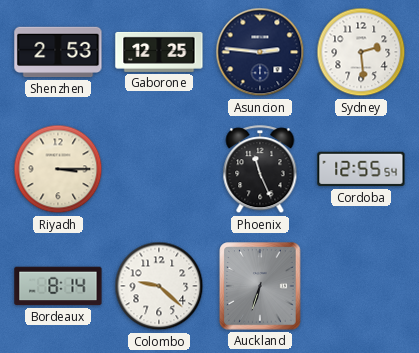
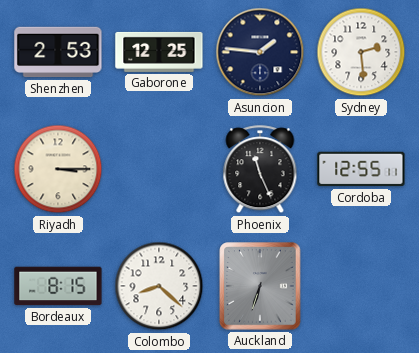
Asuncion: 2:46 -> 1:46
Cordoba: 12:55:54 -> 12:55:11
Bordeaux: 8:14 -> 8:15
Colombo: 9:22 -> 8:22
